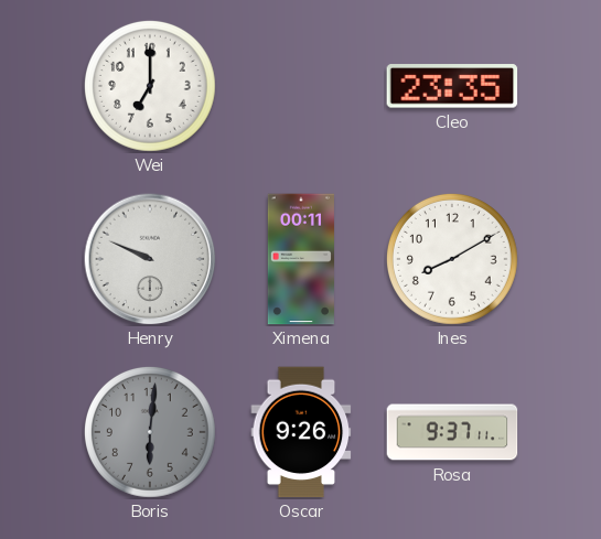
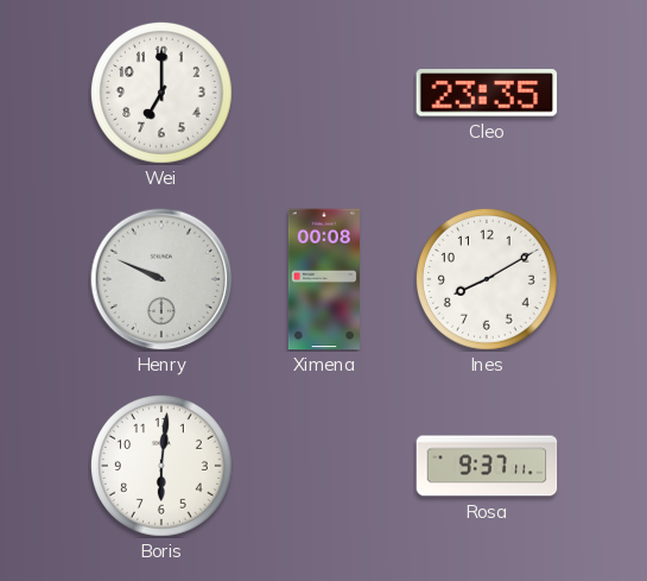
Ximena: 00:11 -> 00:08
Boris dial: grey -> white
Oscar: 9:26 -> none
